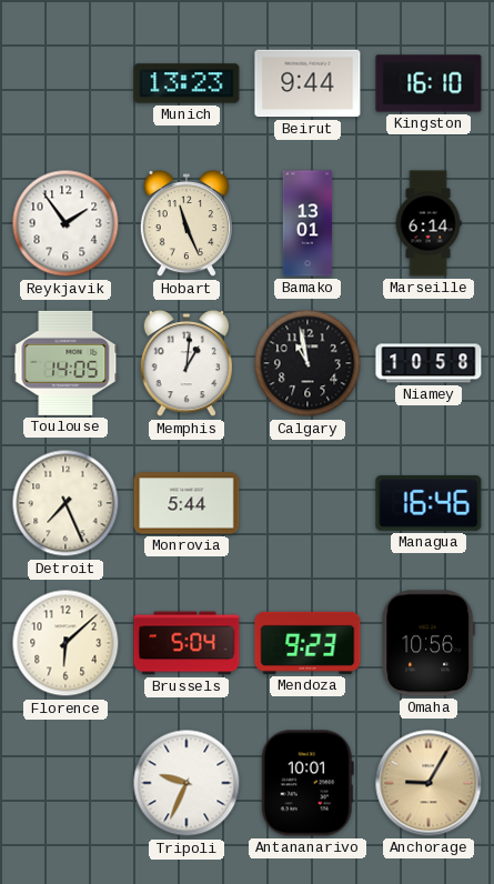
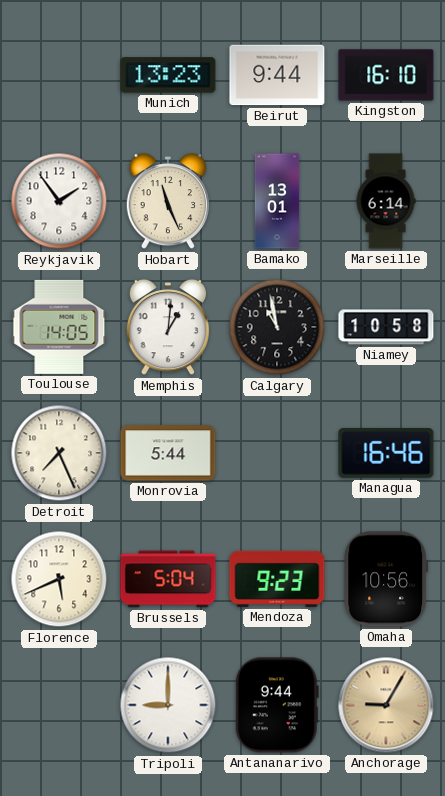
Florence: 6:08 -> 5:41
Tripoli: 9:34 -> 9:00
Antananarivo: 10:01 -> 9:44
